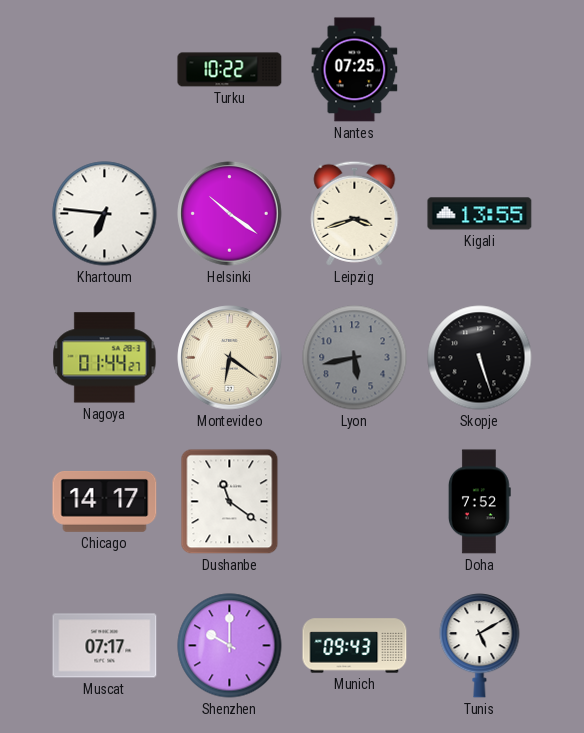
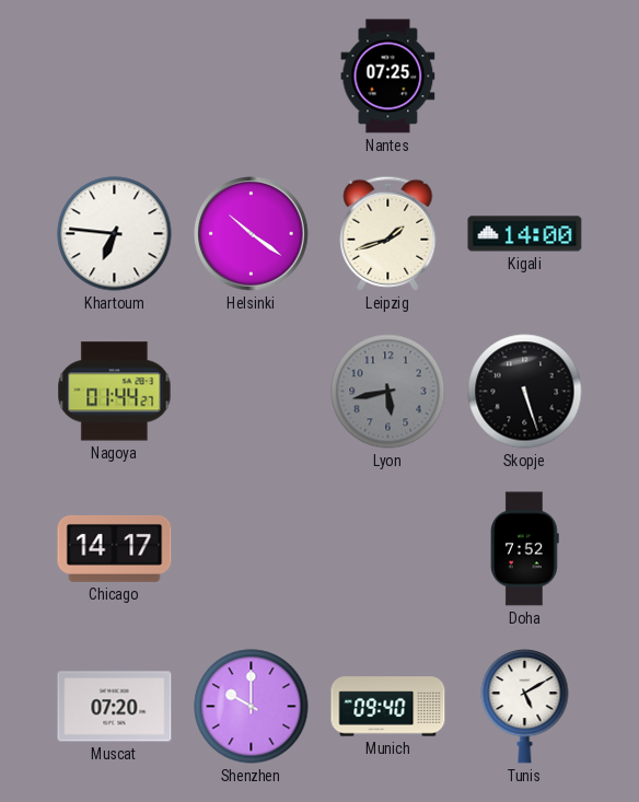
Turku: 10:22 -> none
Leipzig: 3:42 -> 1:42
Kigali: 13:55 -> 14:00
Montevideo: 6:21 -> none
Dushanbe: 11:21 -> none
Muscat: 07:17 -> 07:20
Munich: 09:43 -> 09:40
